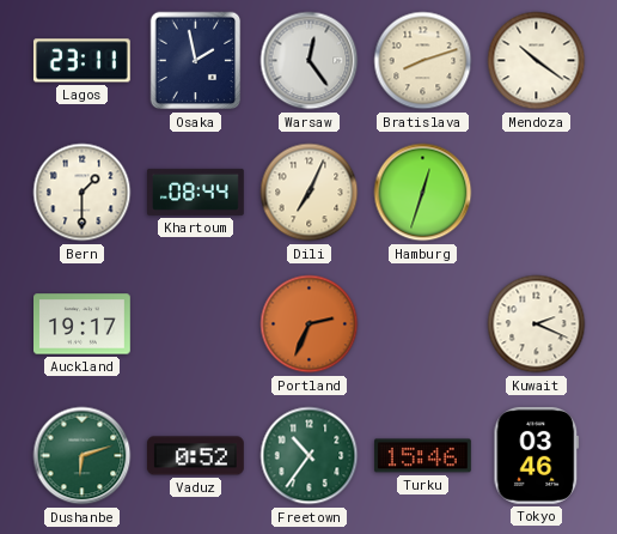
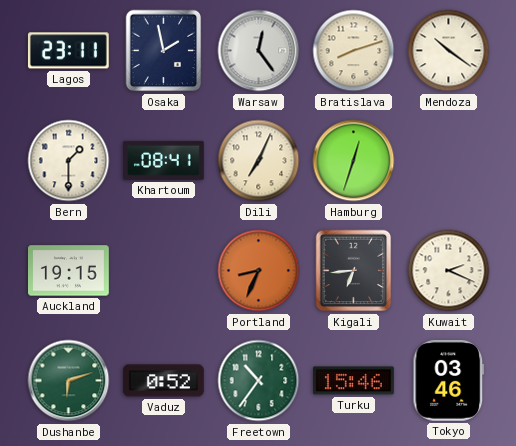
Khartoum: 08:44 -> 08:41
Auckland: 19:17 -> 19:15
Portland: 2:34 -> 8:34
Kigali: none -> 6:44
